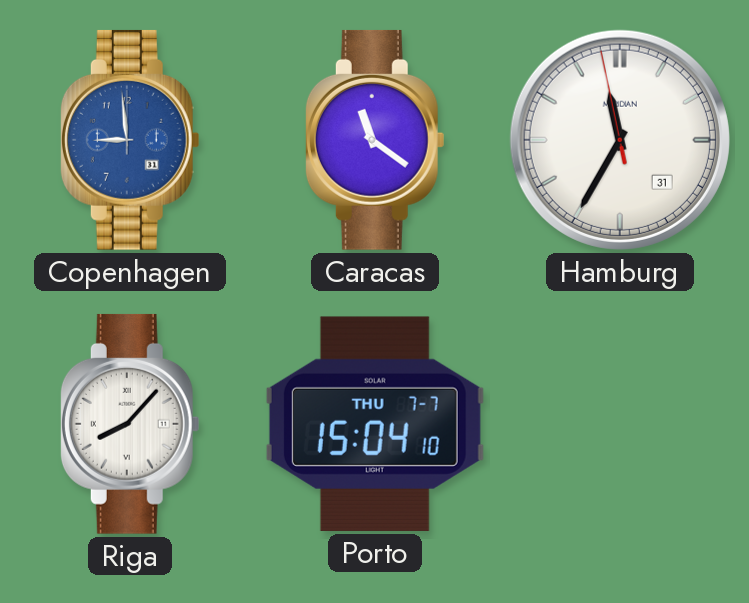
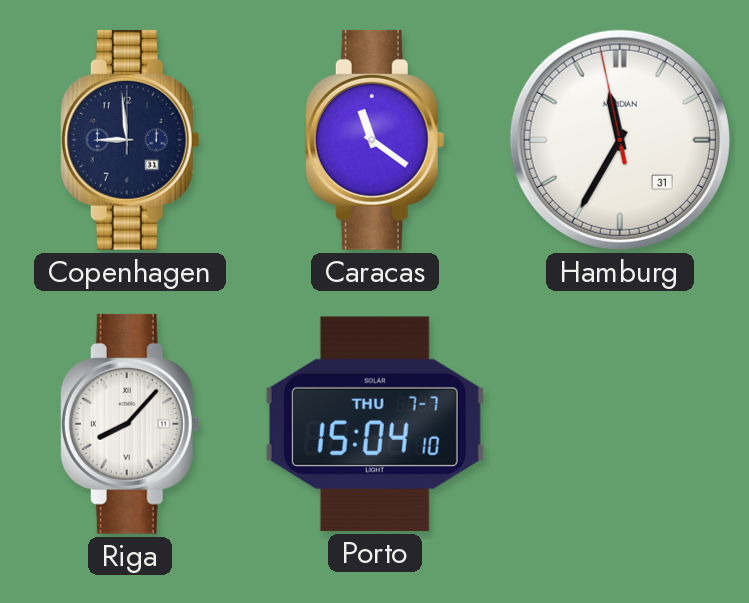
Copenhagen dial: blue -> navy
